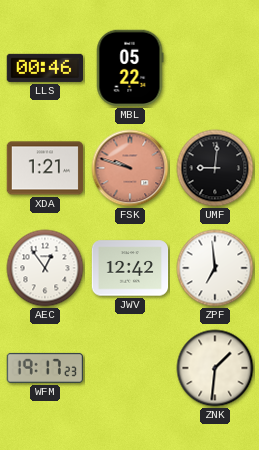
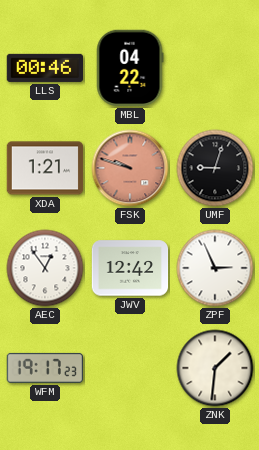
MBL: 05:22 -> 04:22
UMF: 9:01 -> 9:03
ZPF: 6:59 -> 2:56
